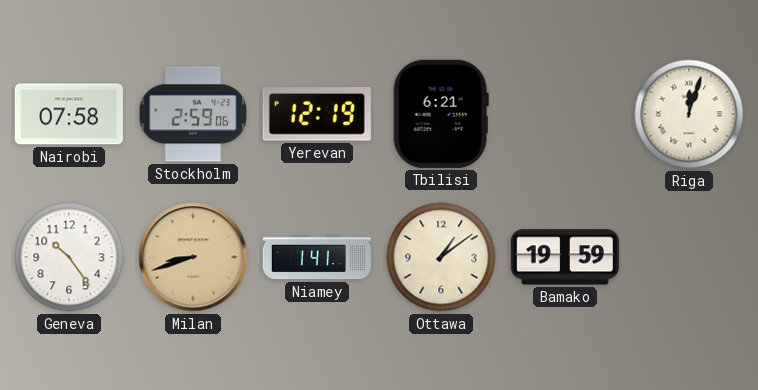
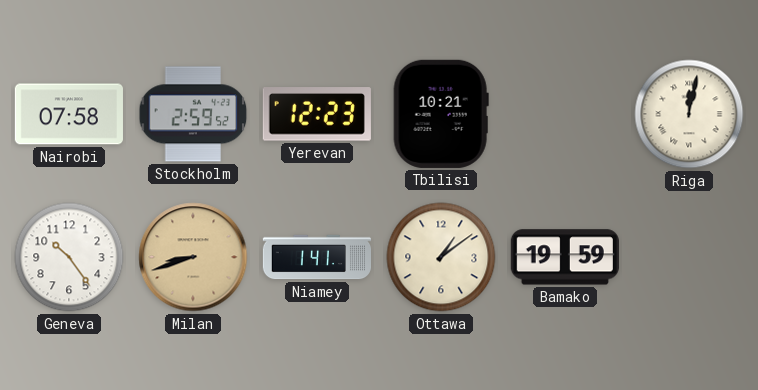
Stockholm: 2:59:06 -> 2:59:52
Yerevan: 12:19 -> 12:23
Tbilisi: 6:21 -> 10:21
Riga: 12:03 -> 12:02
